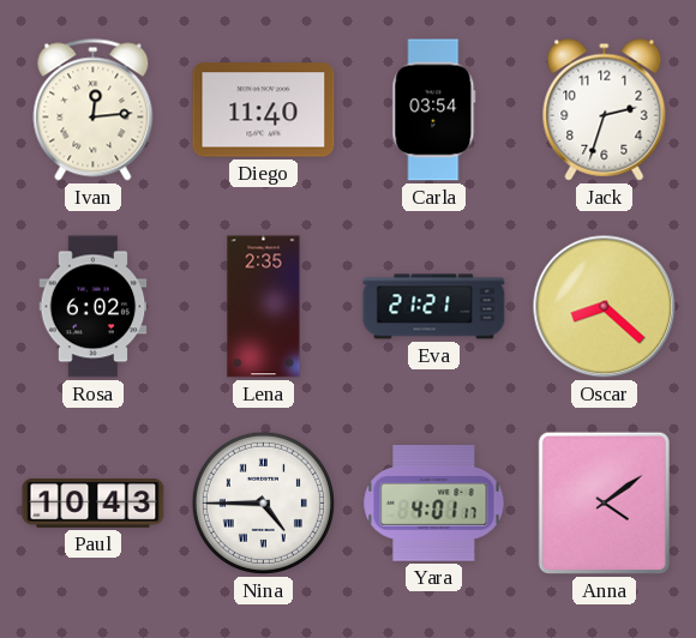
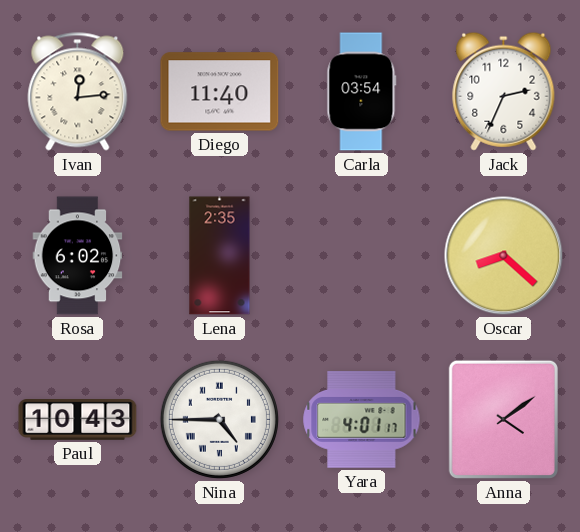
Jack: 2:33 -> 2:34
Eva: 21:21 -> none
